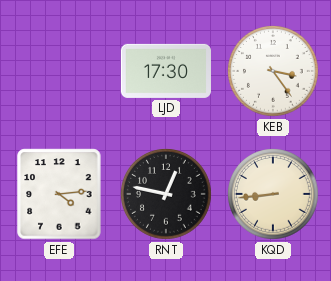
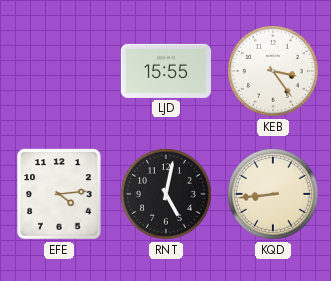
LJD: 17:30 -> 15:55
RNT: 12:47 -> 5:02
